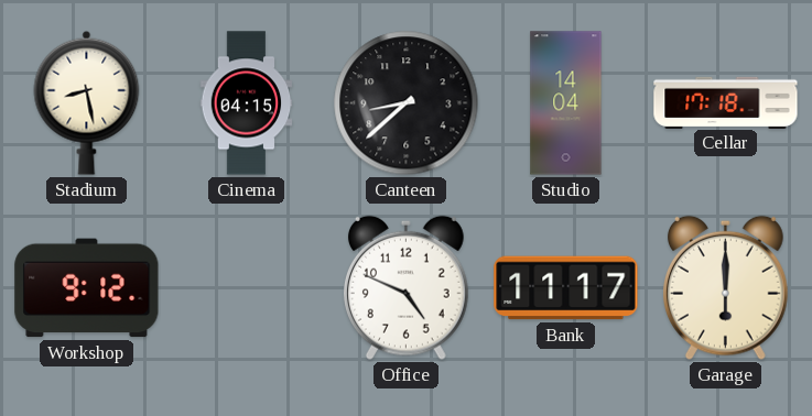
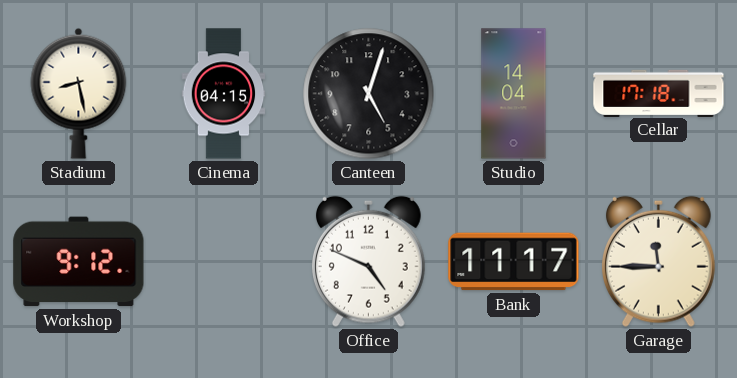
Canteen: 8:38 -> 5:03
Garage: 6:00 -> 11:45
